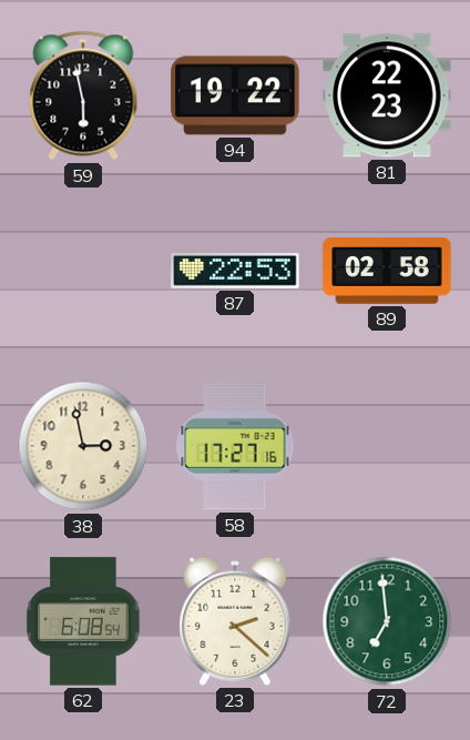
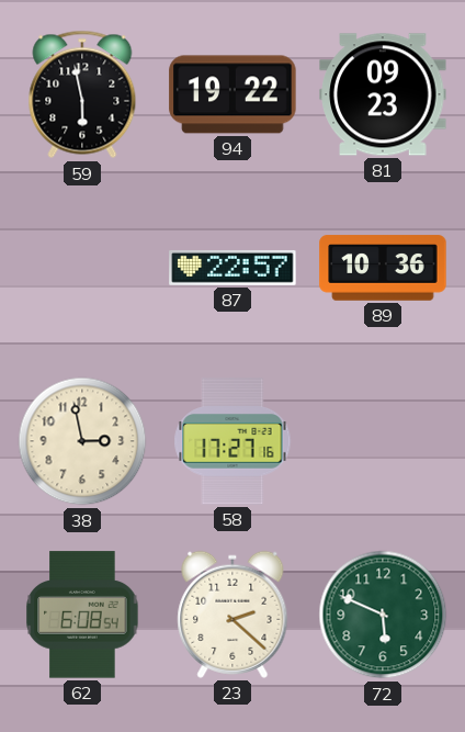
81: 22:23 -> 09:23
87: 22:53 -> 22:57
89: 02:58 -> 10:36
72: 6:59 -> 5:49
